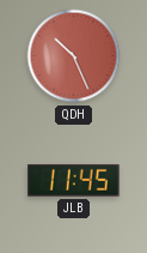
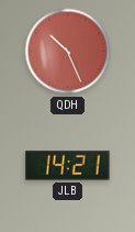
JLB: 11:45 -> 14:21
